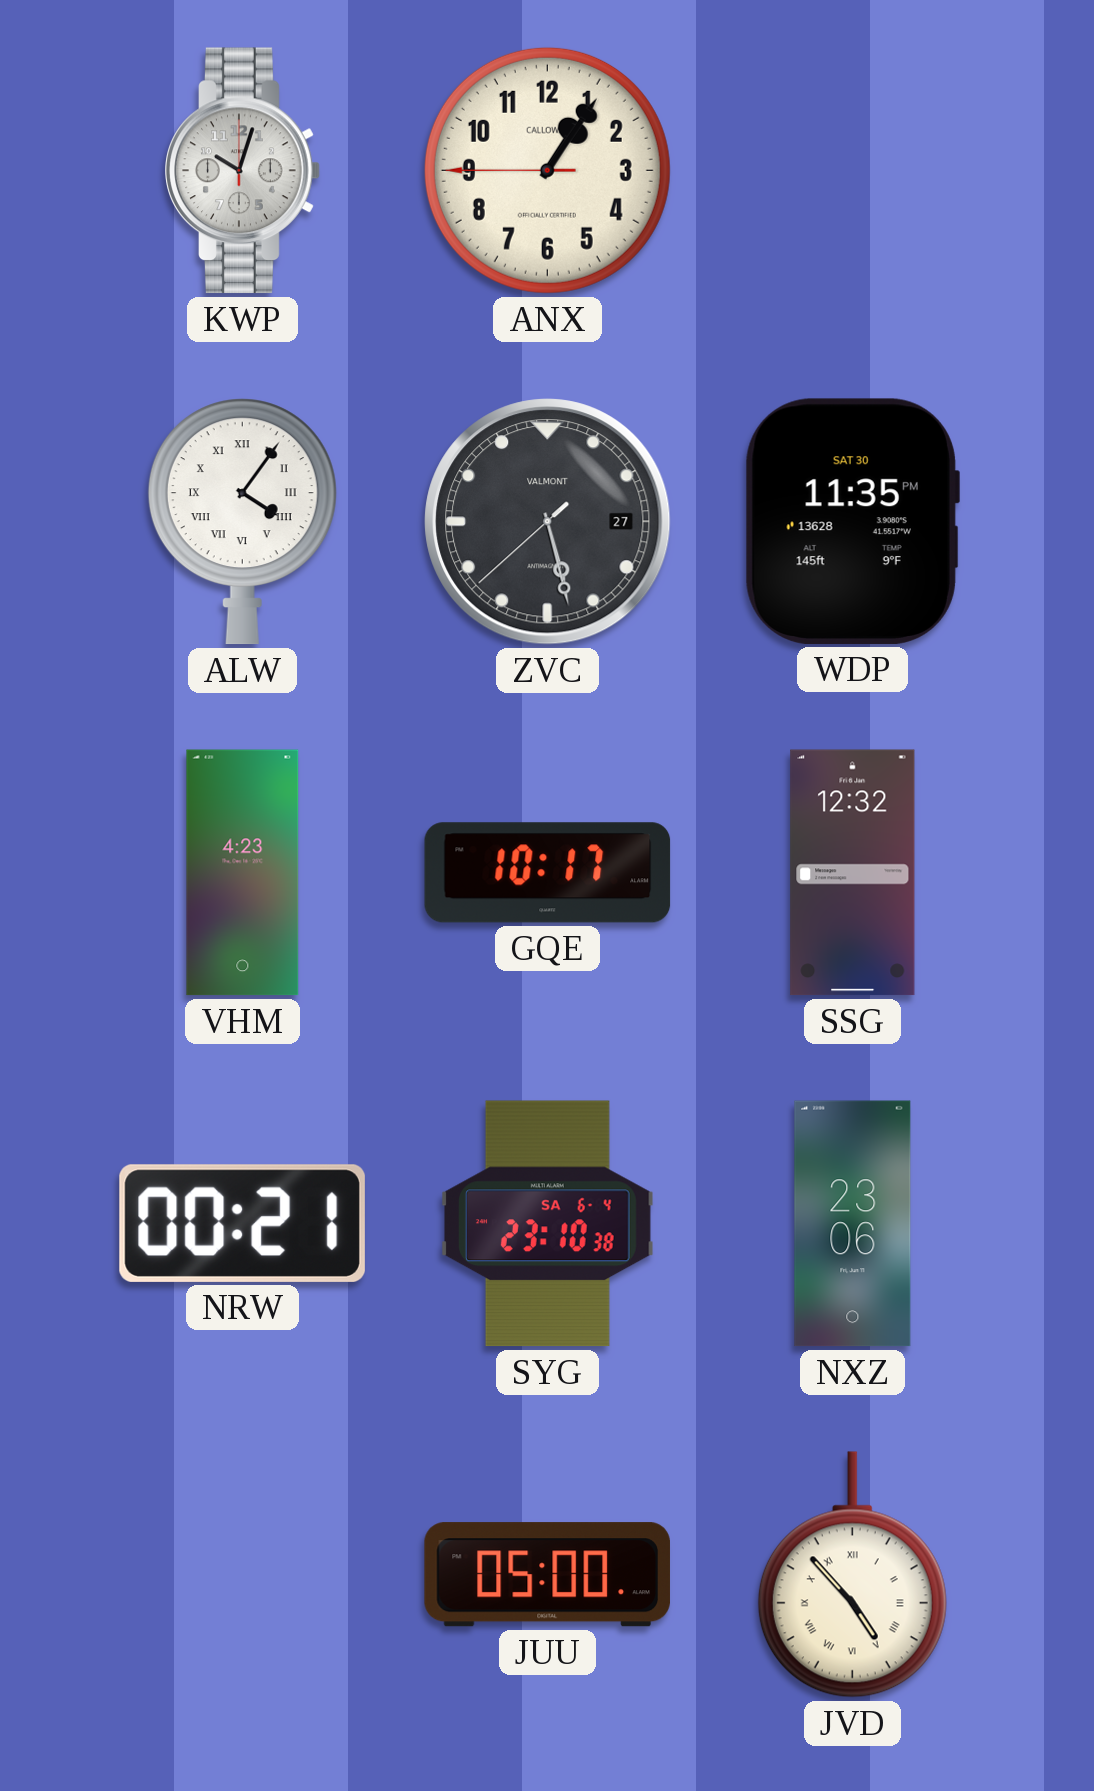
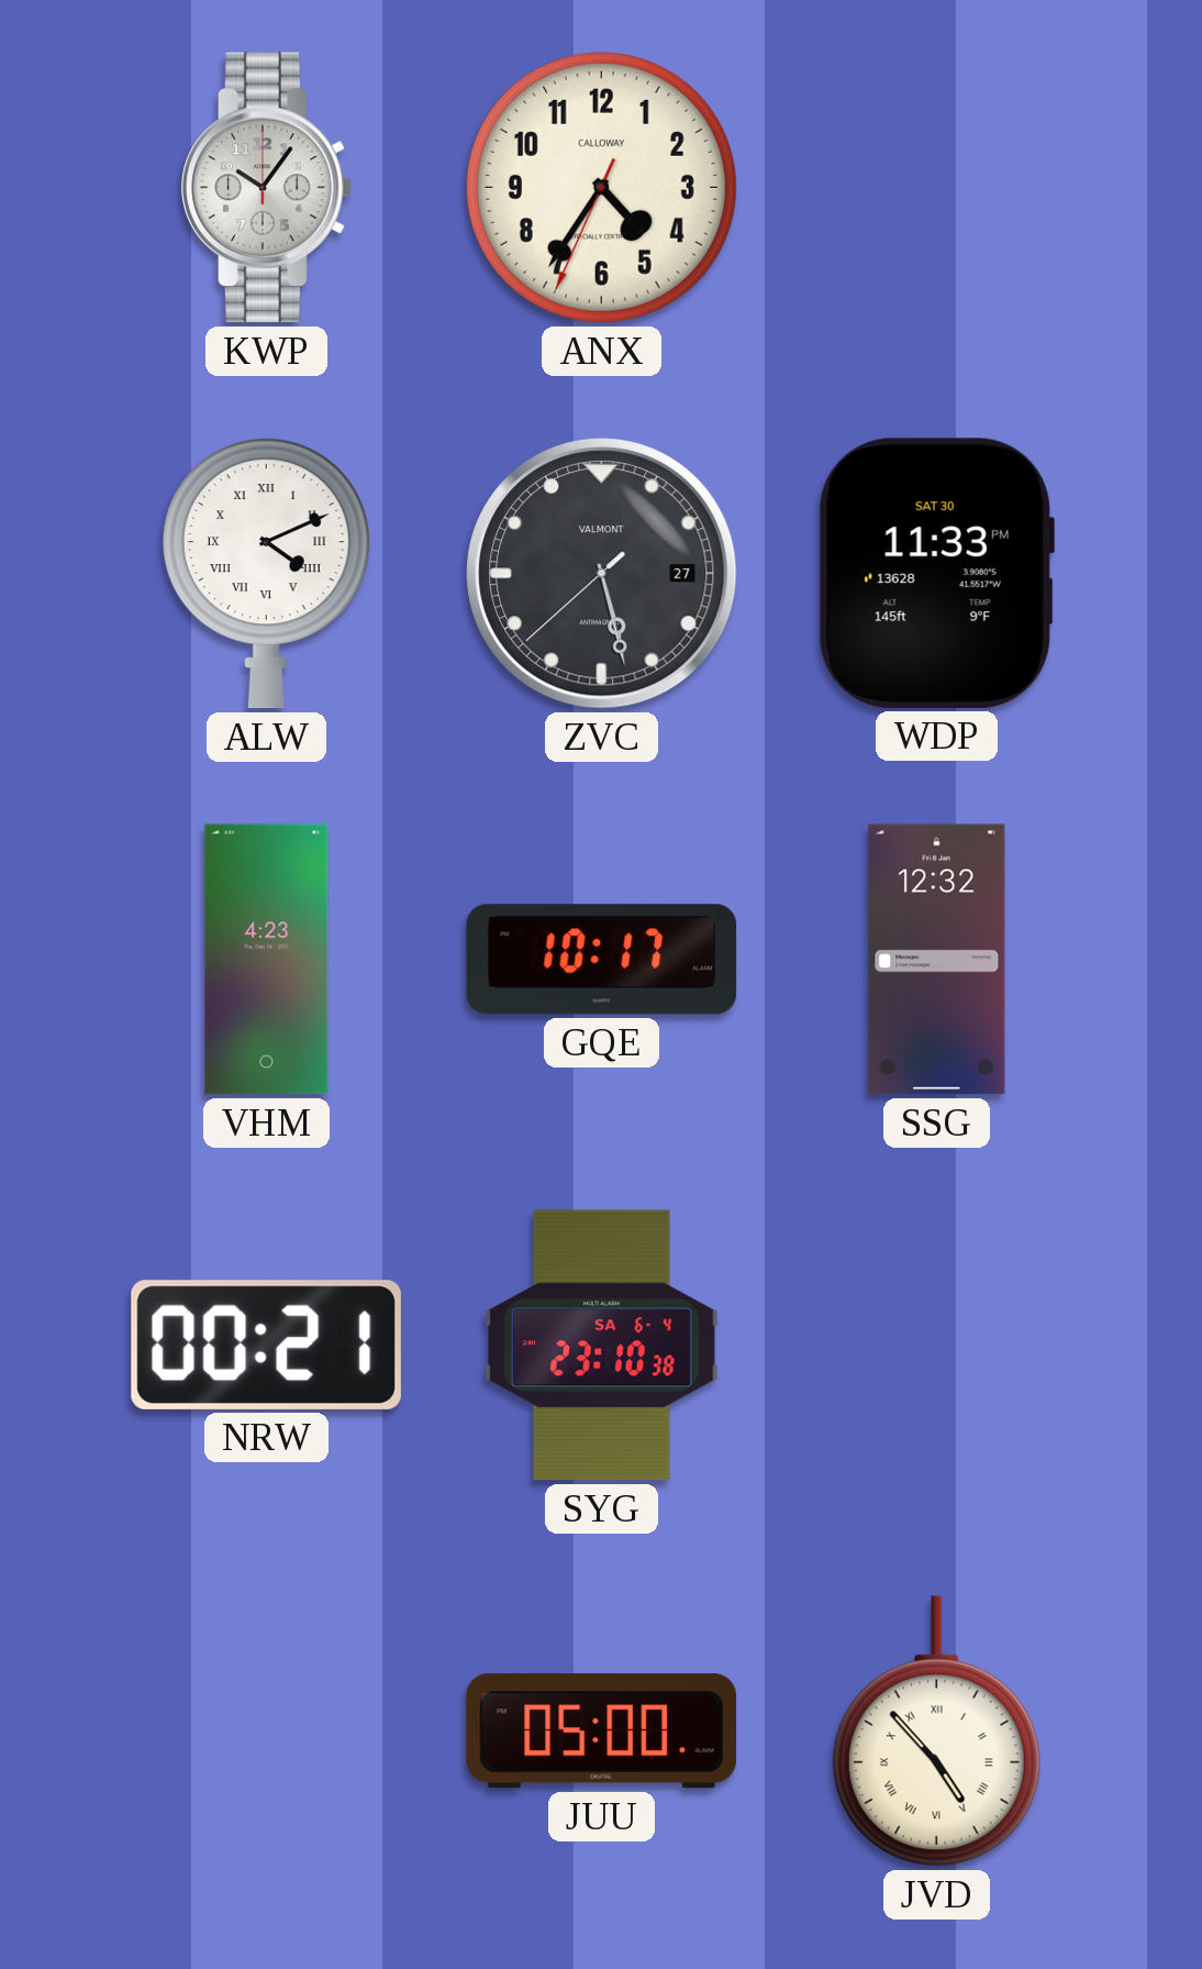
KWP: 10:03 -> 10:06
ANX: 1:05 -> 4:35
ALW: 4:06 -> 4:11
WDP: 11:35 -> 11:33
NXZ: 23:06 -> none
